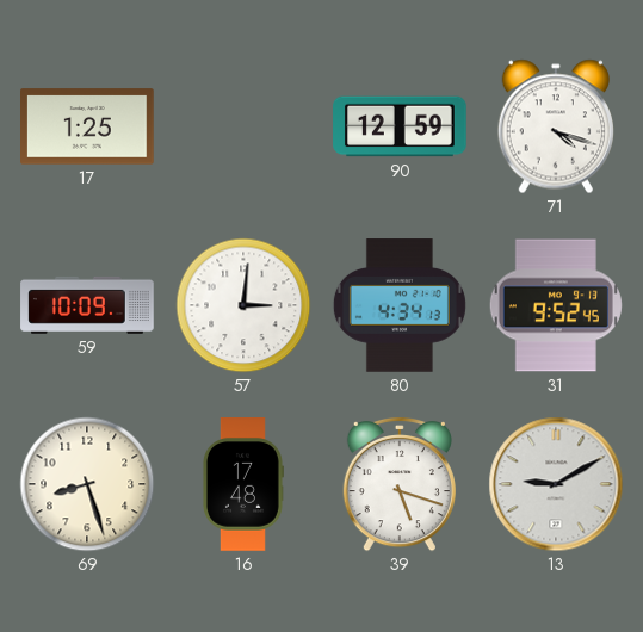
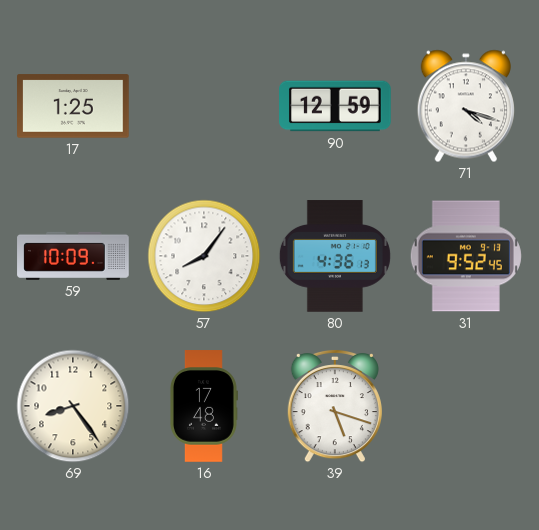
57: 3:01 -> 8:06
80: 4:34 -> 4:36
69: 8:27 -> 8:24
13: 9:10 -> none
